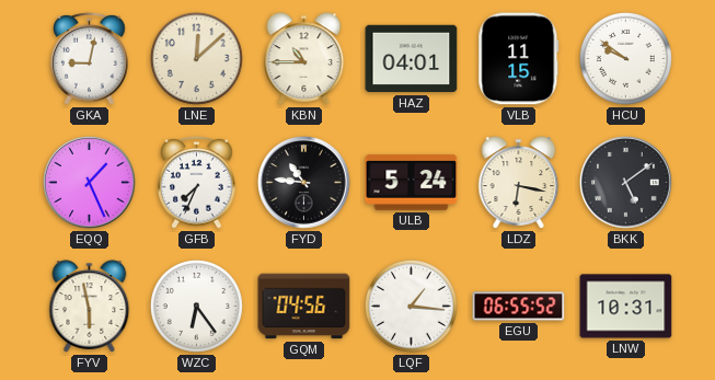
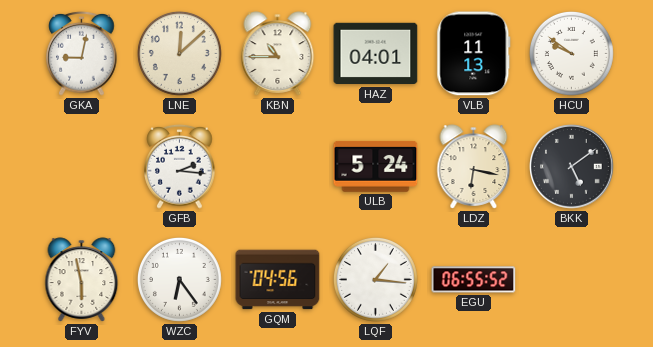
VLB: 11:15 -> 11:13
EQQ: 1:26 -> none
GFB: 7:34 -> 2:16
FYD: 10:46 -> none
LNW: 10:31 -> none
